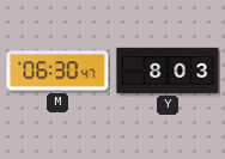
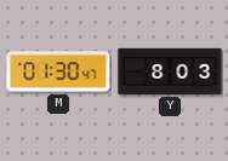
M: 06:30 -> 01:30
